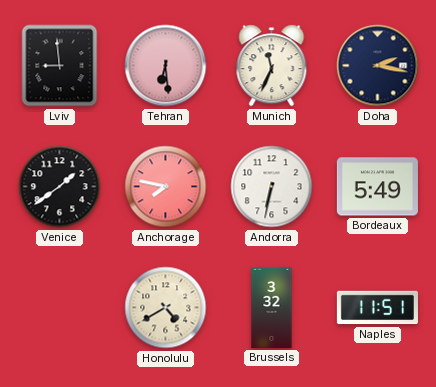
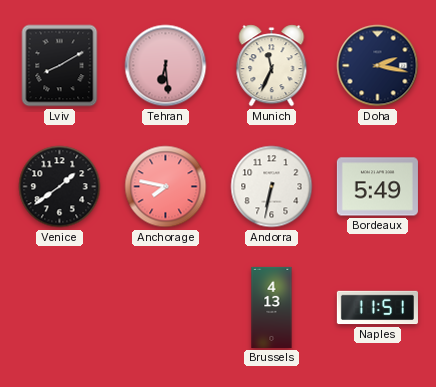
Lviv: 8:59 -> 8:10
Honolulu: 4:40 -> none
Brussels: 3:32 -> 4:13
